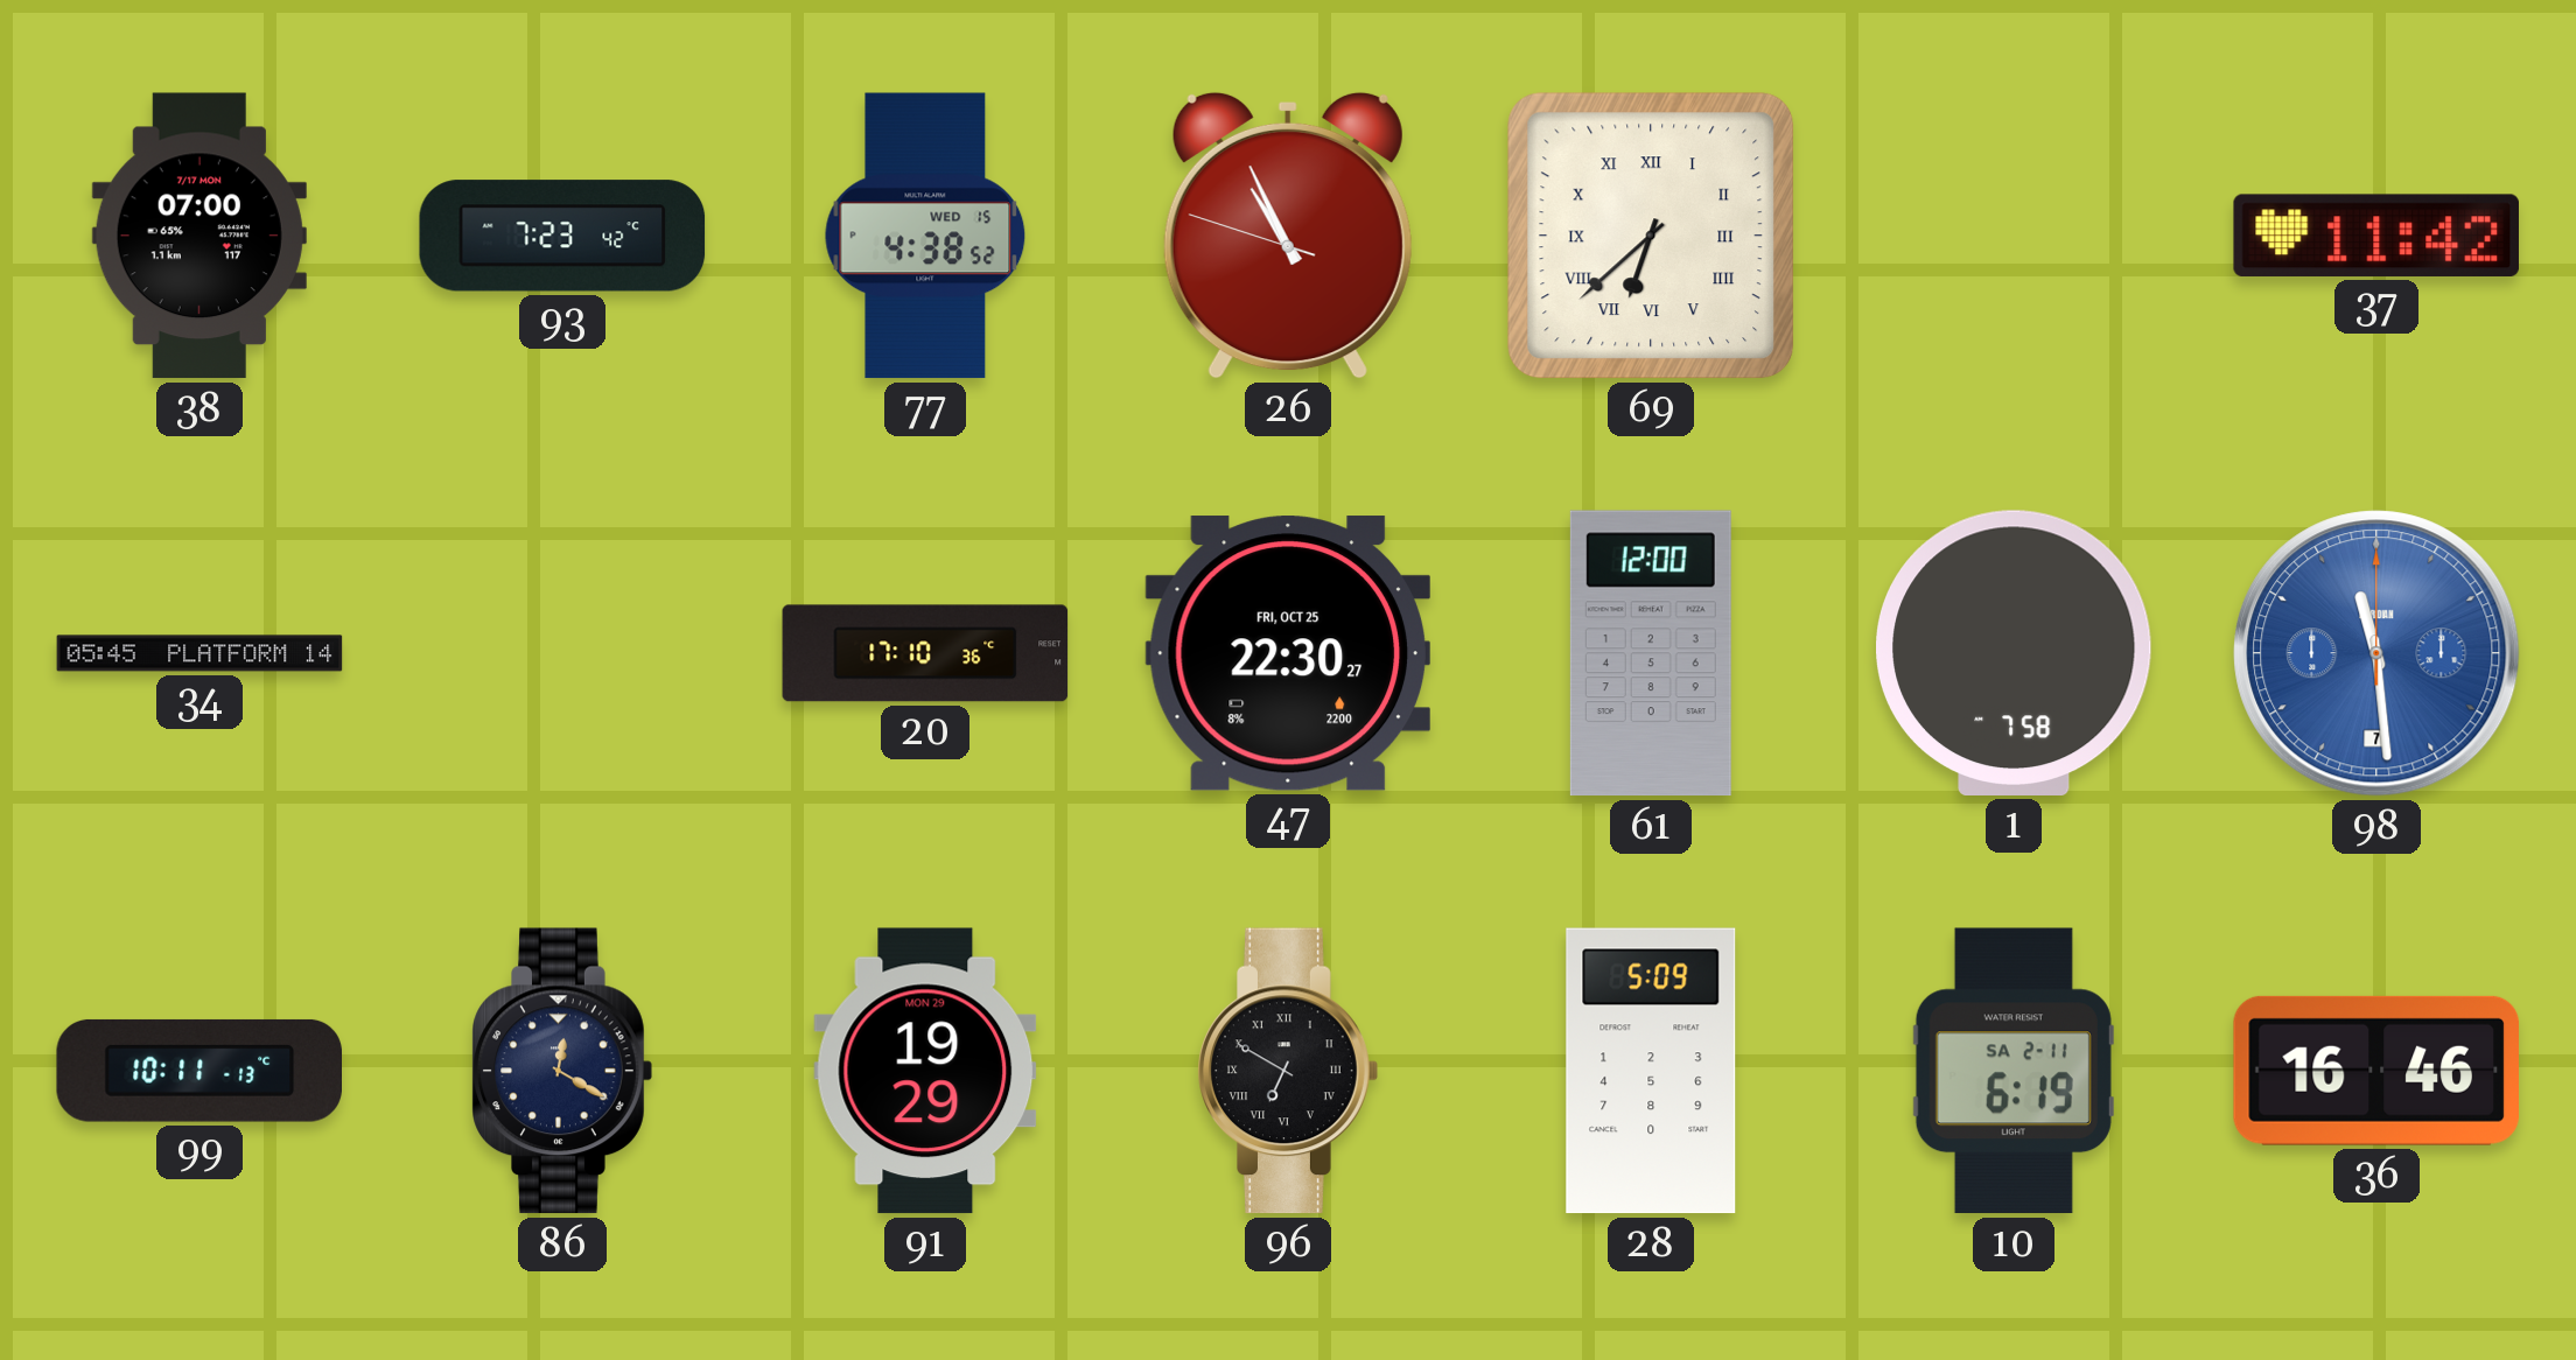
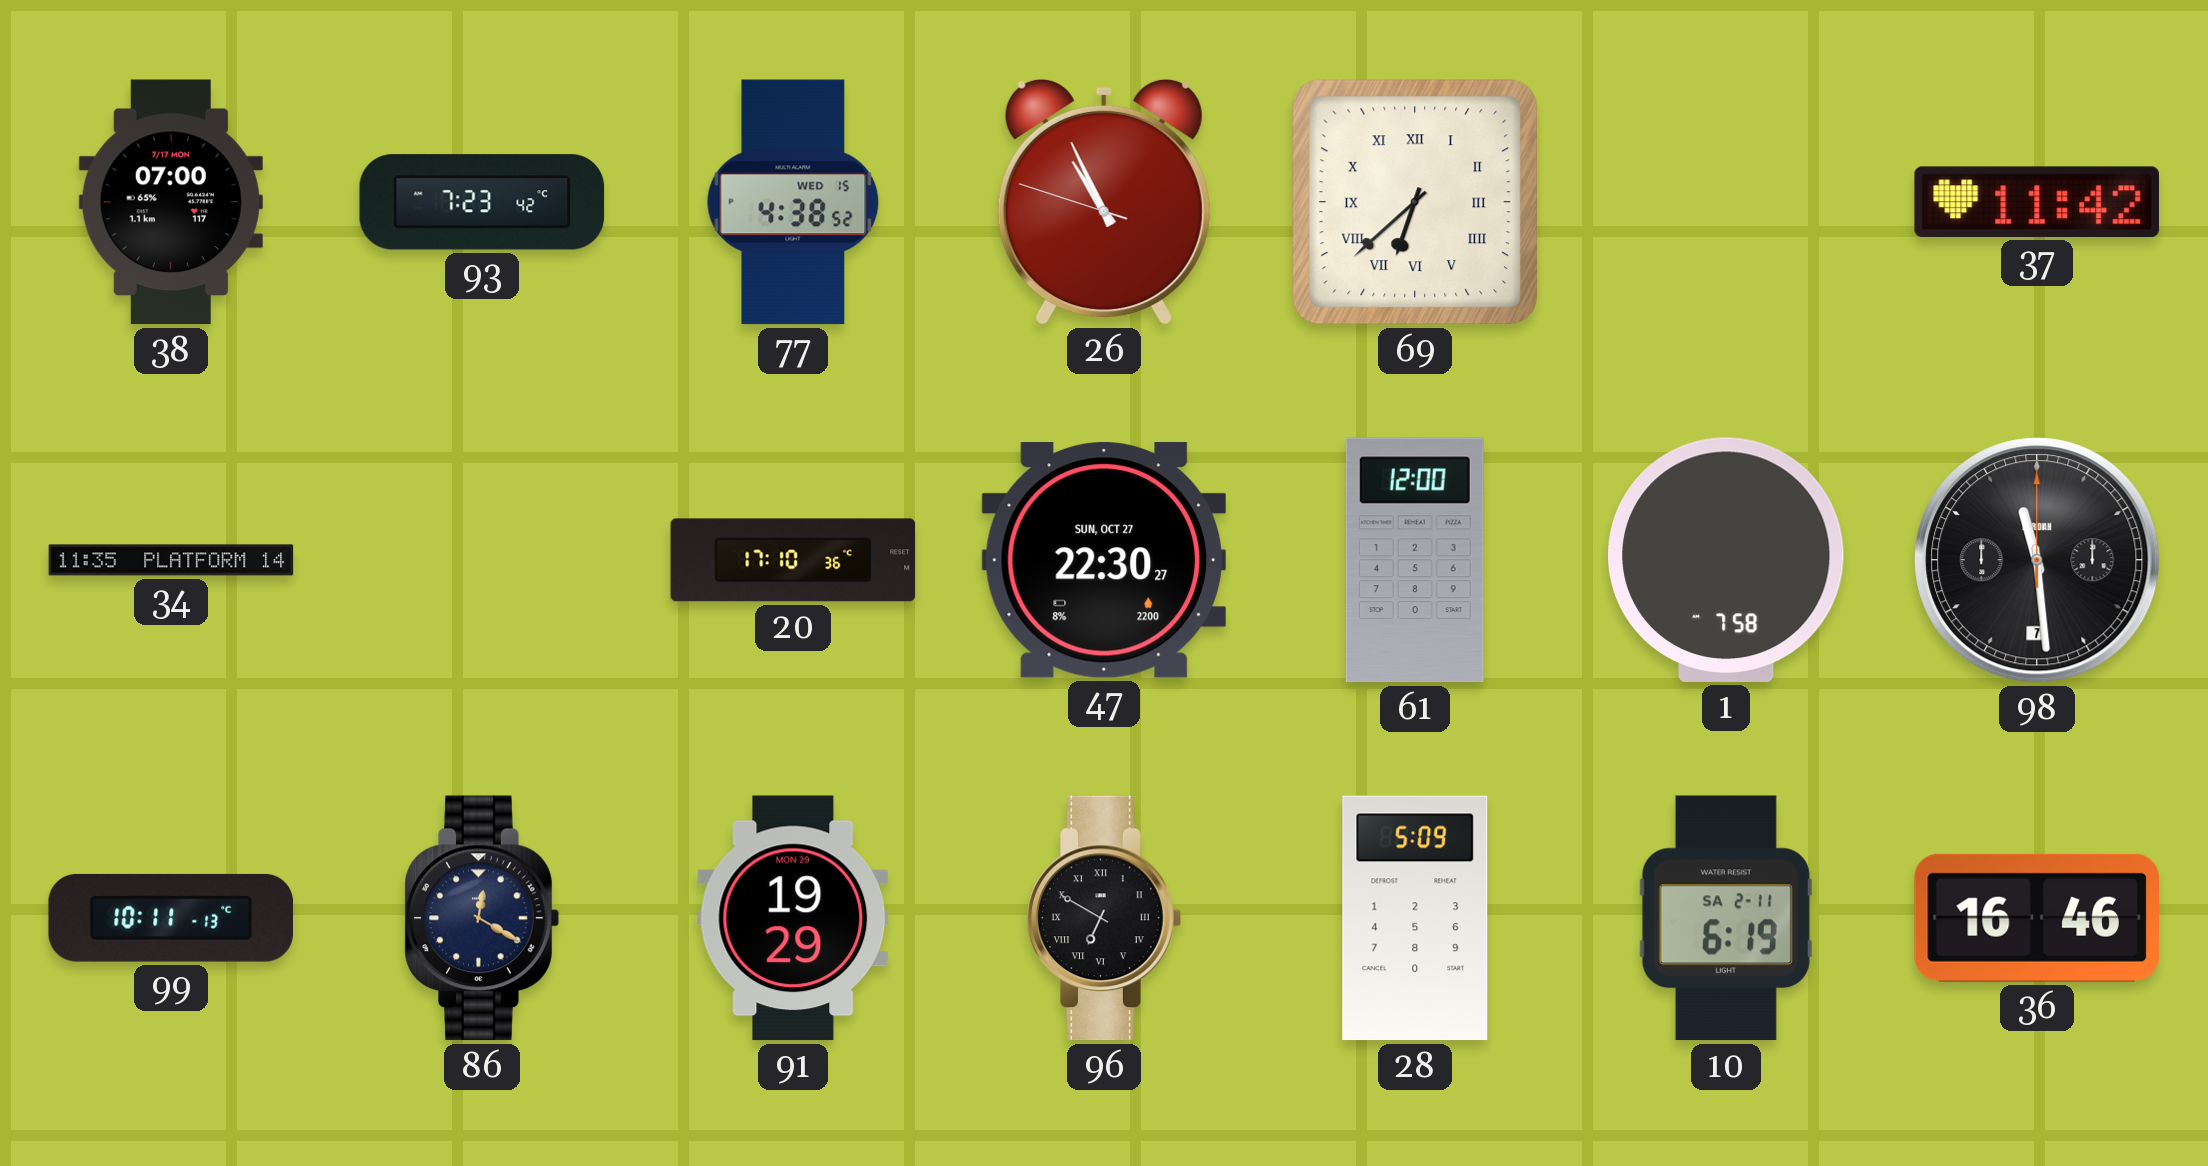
34: 05:45 -> 11:35
47 date: FRI, OCT 25 -> SUN, OCT 27
98 dial: blue -> black
